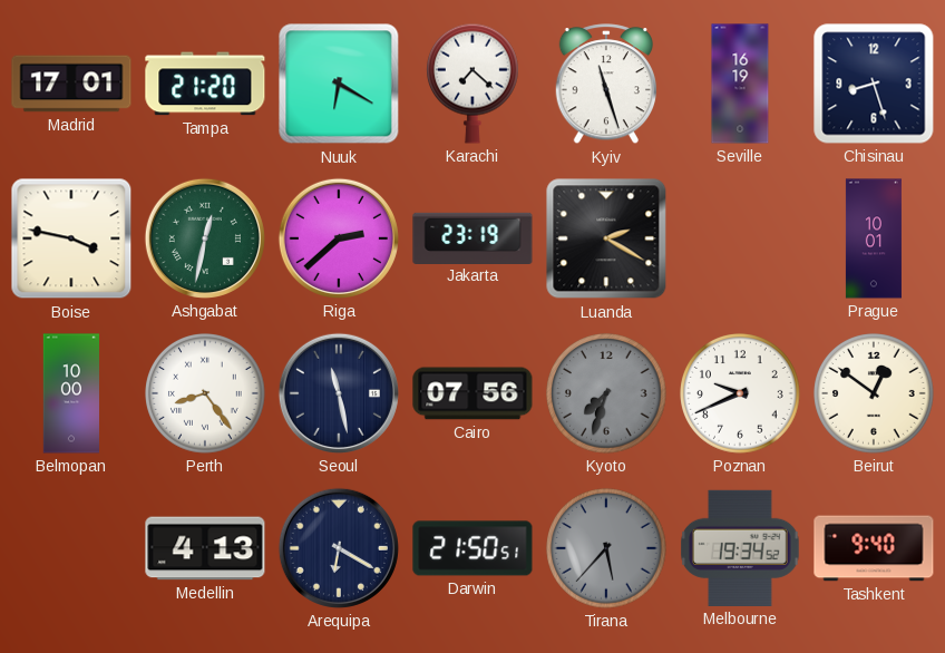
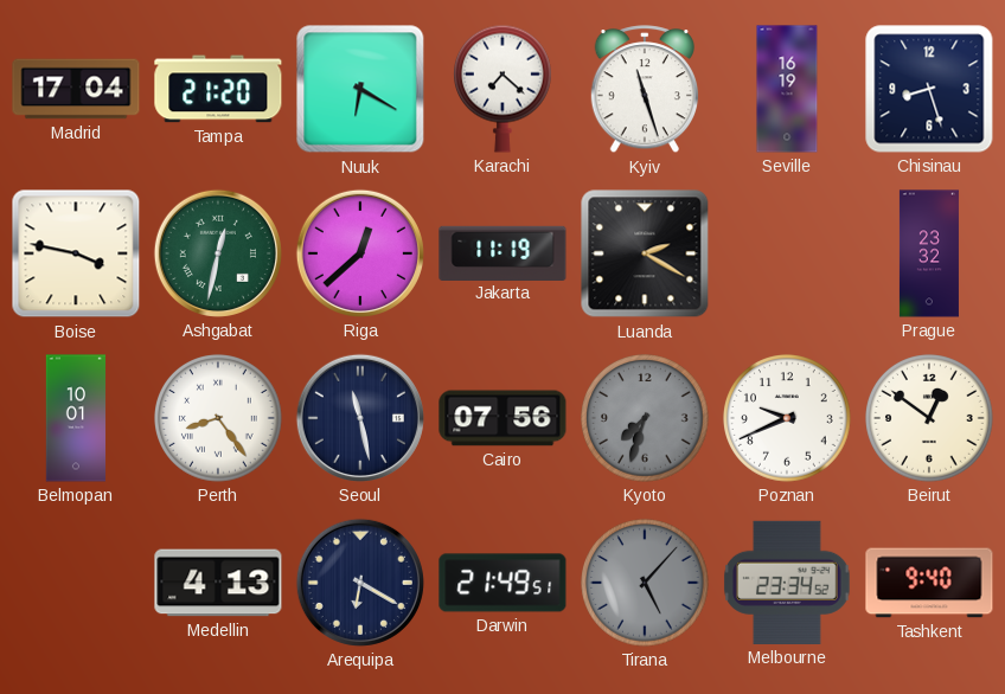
Madrid: 17:01 -> 17:04
Riga: 2:38 -> 12:38
Jakarta: 23:19 -> 11:19
Prague: 10:01 -> 23:32
Belmopan: 10:00 -> 10:01
Darwin: 21:50 -> 21:49
Tirana: 5:37 -> 5:07
Melbourne: 19:34 -> 23:34
